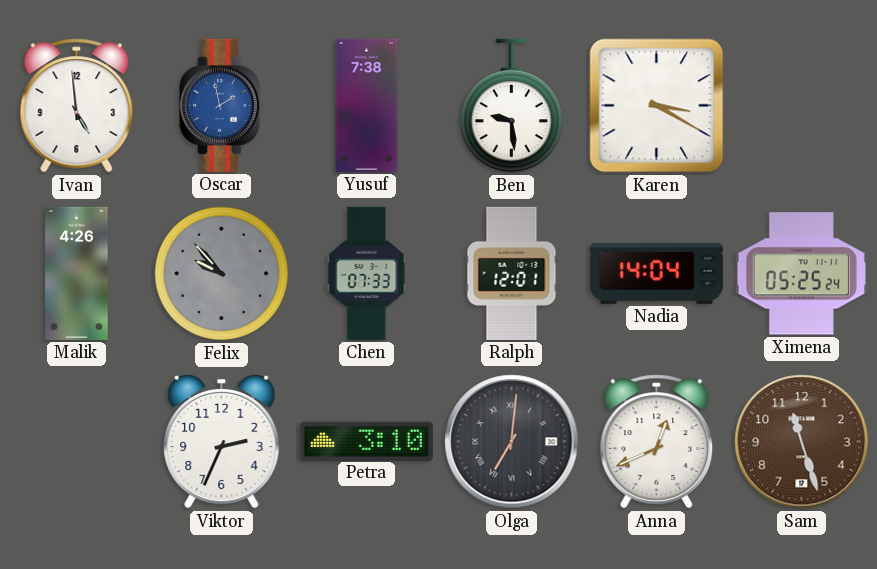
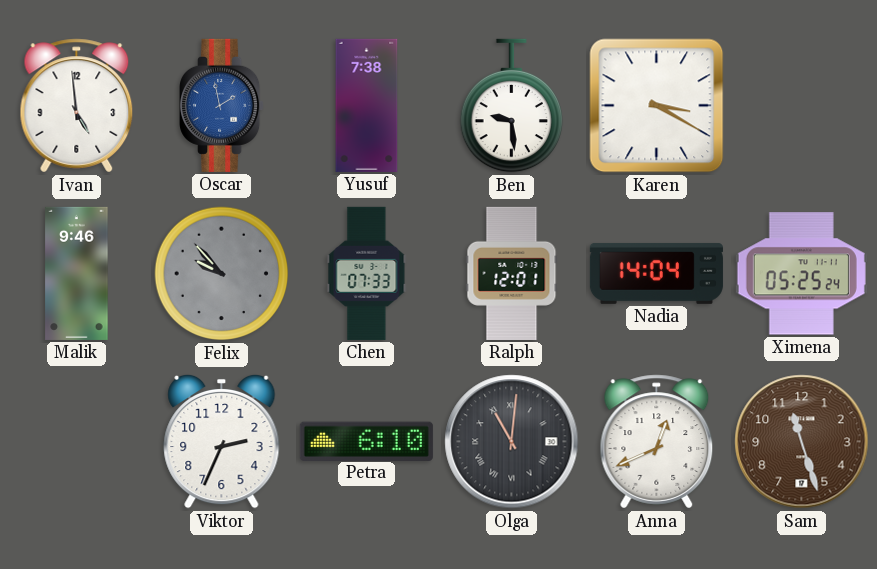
Malik: 4:26 -> 9:46
Petra: 3:10 -> 6:10
Olga: 7:01 -> 11:01
